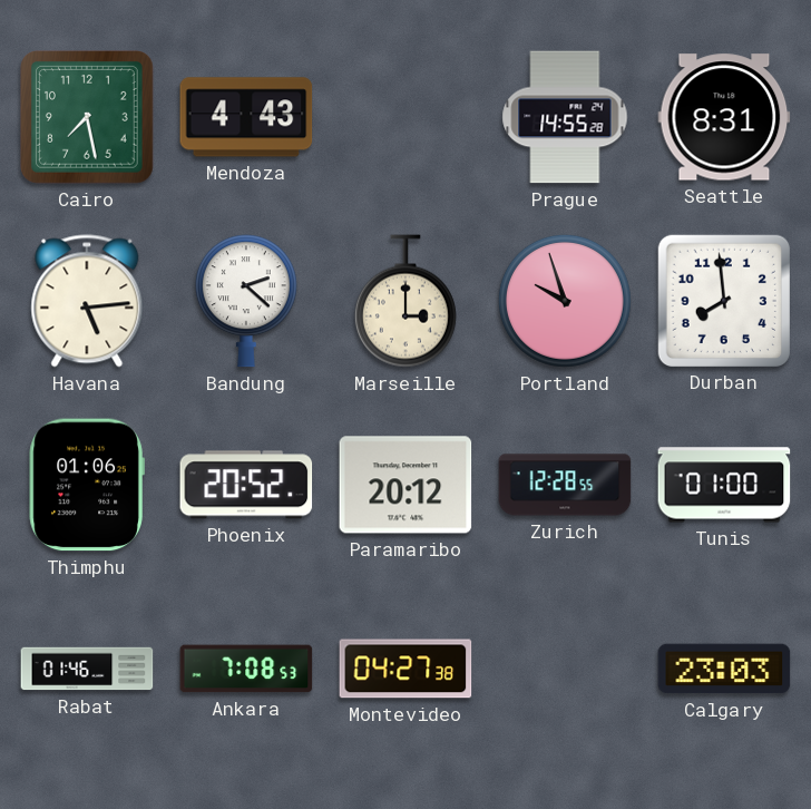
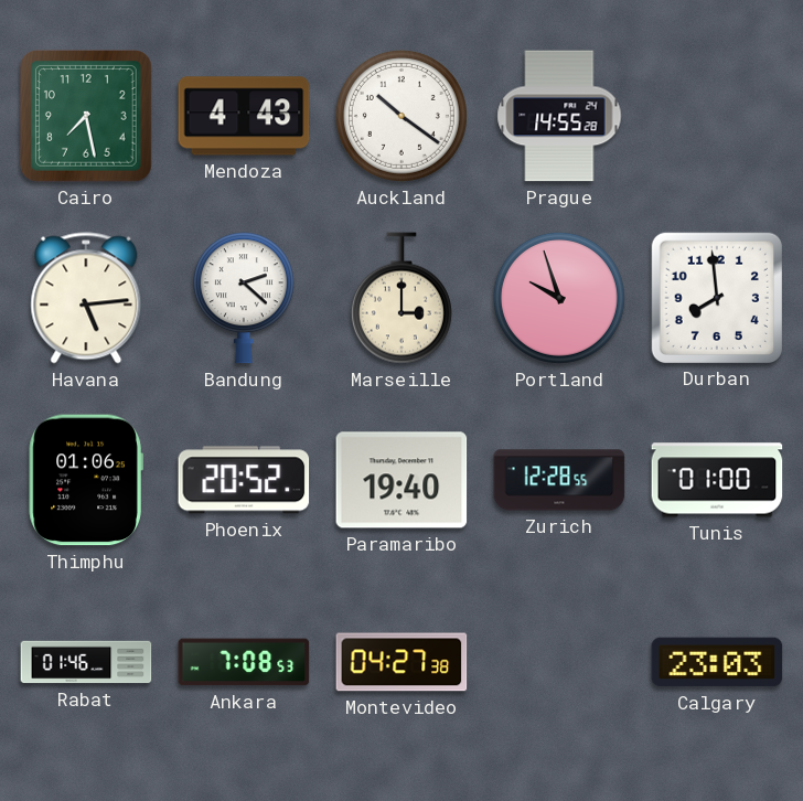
Auckland: none -> 10:21
Seattle: 8:31 -> none
Paramaribo: 20:12 -> 19:40
